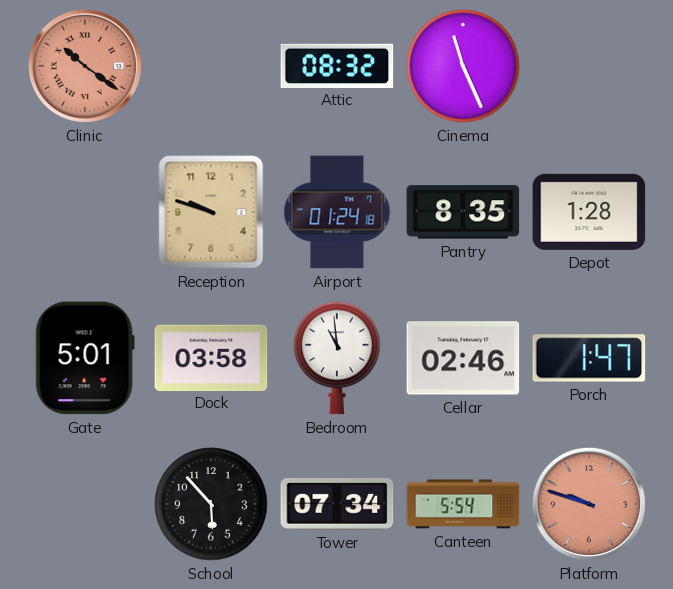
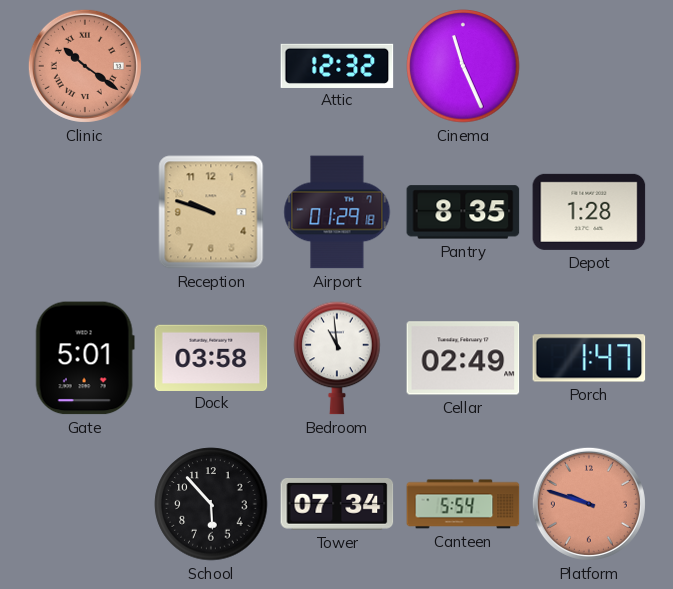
Attic: 08:32 -> 12:32
Airport: 01:24 -> 01:29
Cellar: 02:46 -> 02:49
